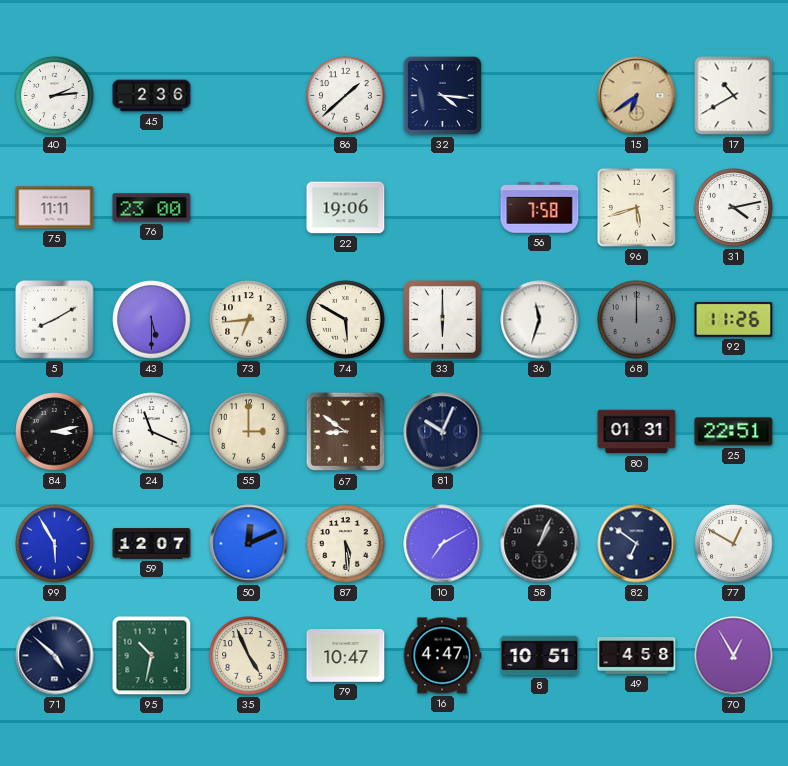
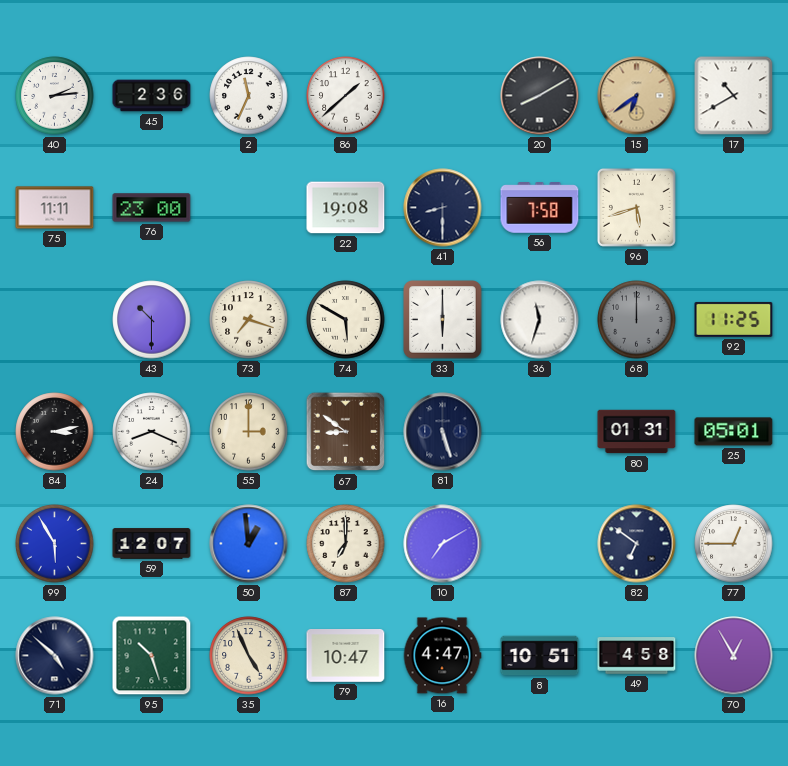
2: none -> 11:34
32: 4:16 -> none
20: none -> 8:10
22: 19:06 -> 19:08
41: none -> 8:30
31: 4:13 -> none
5: 8:10 -> none
43: 5:30 -> 10:30
73: 6:44 -> 7:18
92: 11:26 -> 11:25
24: 11:19 -> 8:19
81: 10:04 -> 5:27
25: 22:51 -> 05:01
50: 12:11 -> 12:59
87: 5:29 -> 7:00
58: 1:04 -> none
77: 12:50 -> 12:45
95: 10:32 -> 10:27
